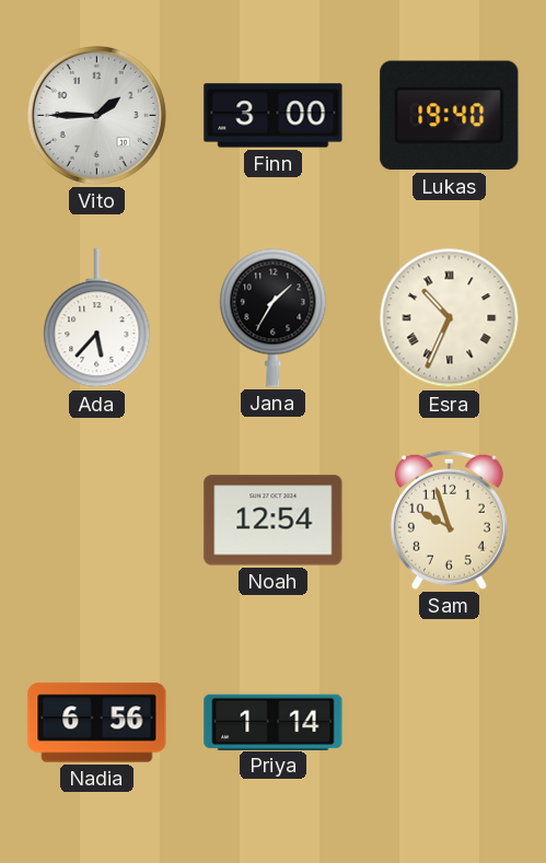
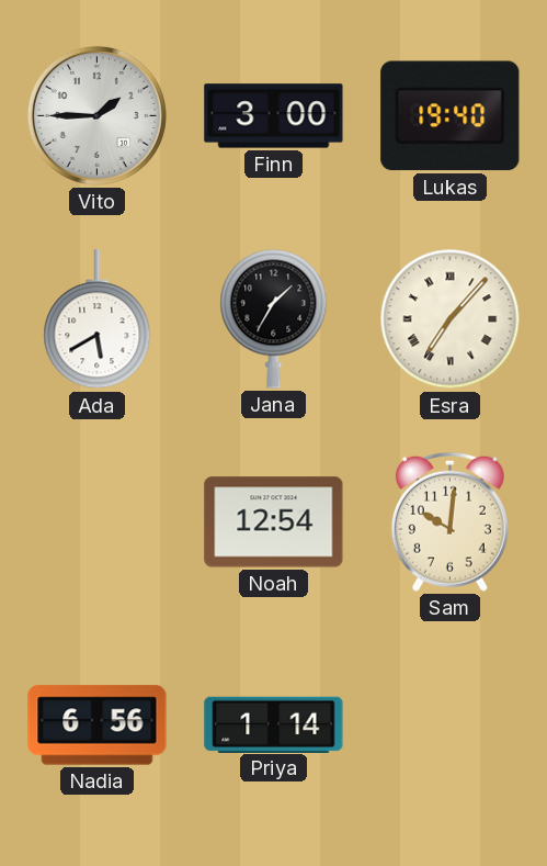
Ada: 5:37 -> 5:40
Esra: 10:34 -> 7:07
Sam: 9:57 -> 10:01
